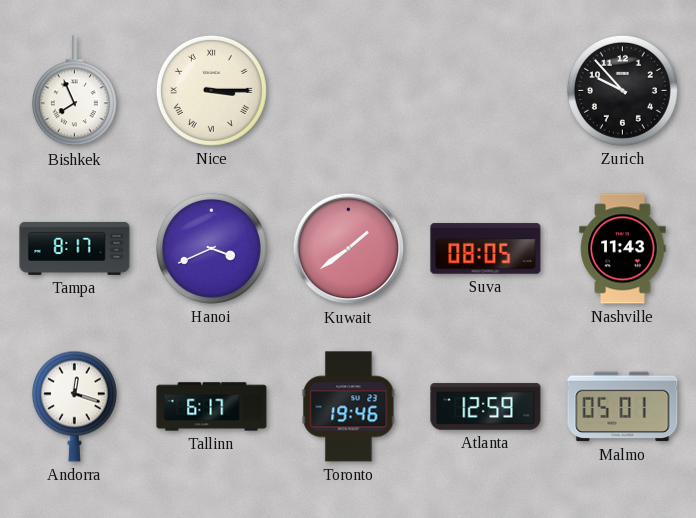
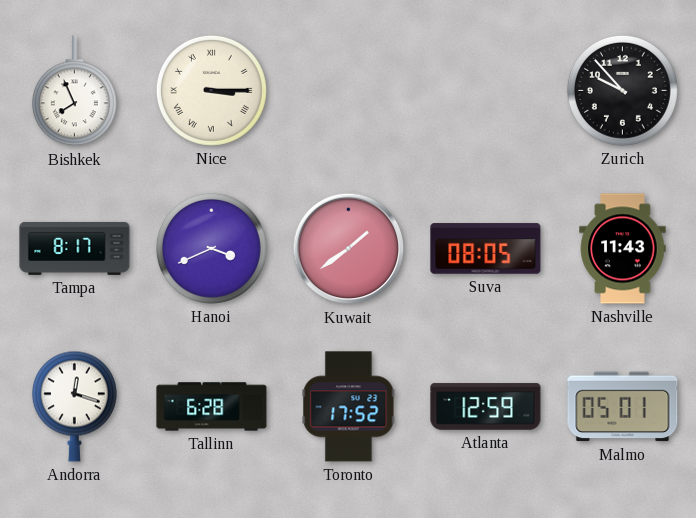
Tallinn: 6:17 -> 6:28
Toronto: 19:46 -> 17:52
